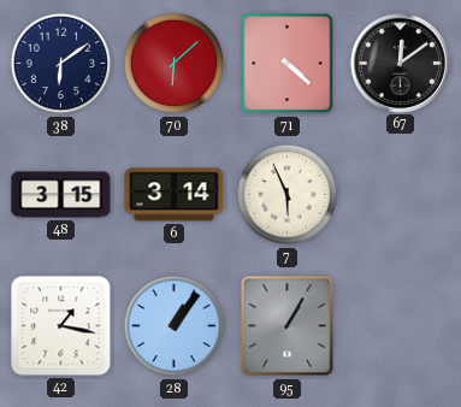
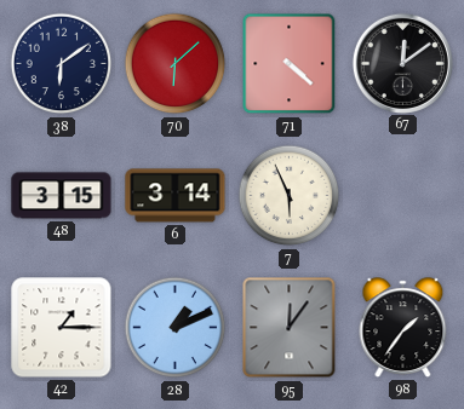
42: 1:17 -> 1:15
28: 1:06 -> 1:11
95: 1:05 -> 12:06
98: none -> 1:36
